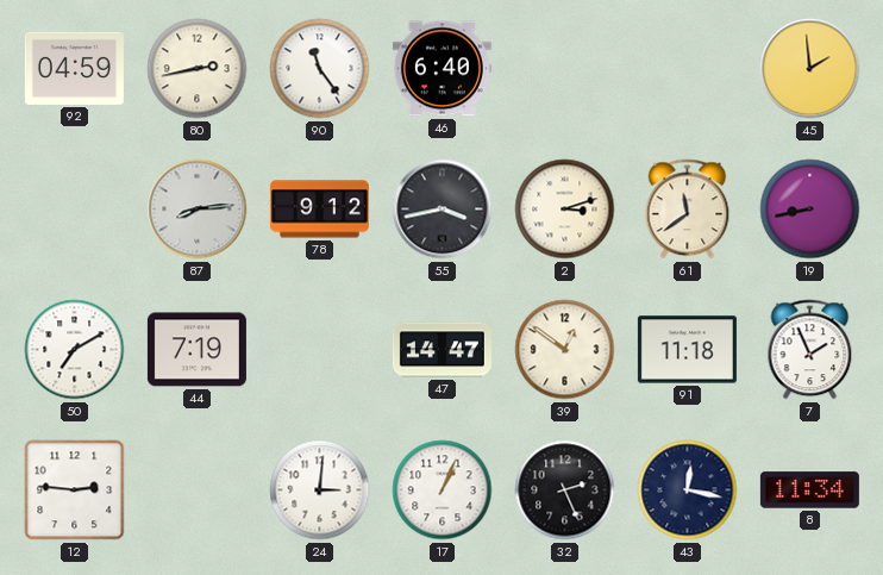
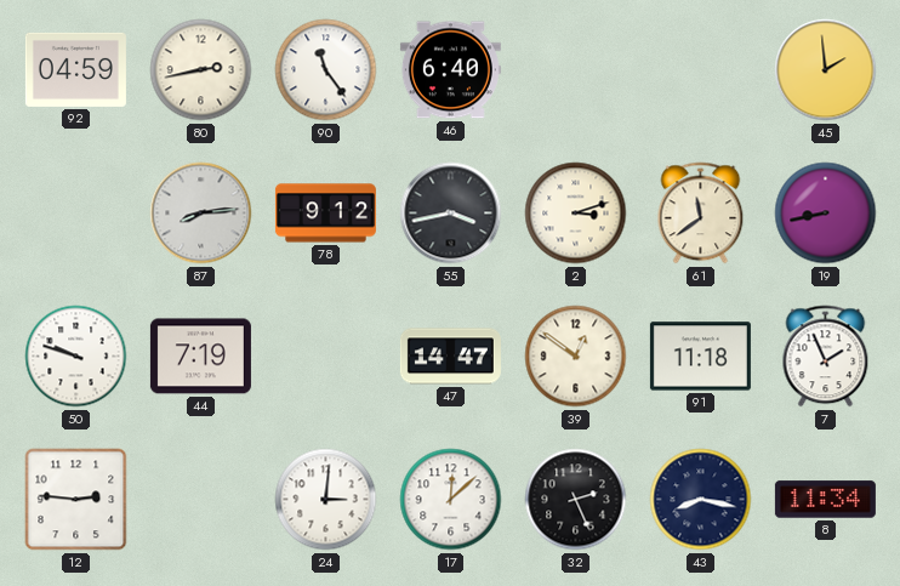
50: 7:10 -> 9:48
17: 1:04 -> 12:08
43: 12:17 -> 8:17
